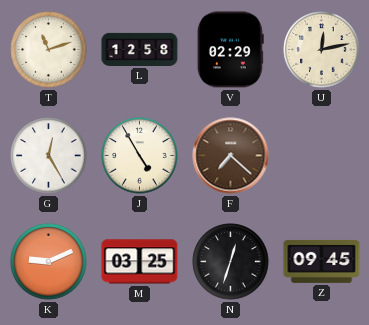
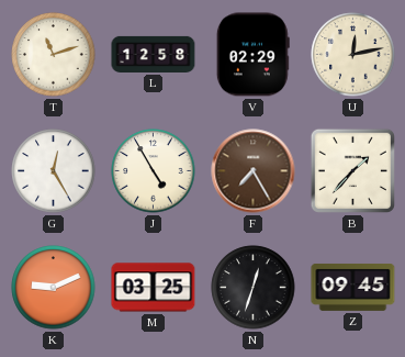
F: 7:22 -> 7:25
B: none -> 1:37
